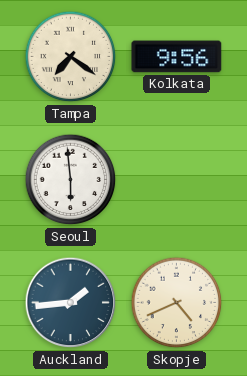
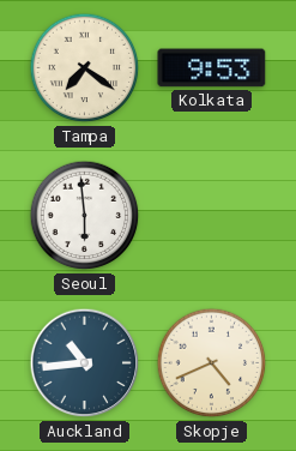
Kolkata: 9:56 -> 9:53
Auckland: 1:44 -> 10:44
